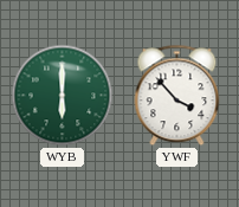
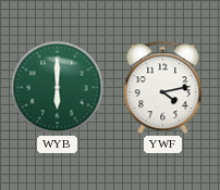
YWF: 3:53 -> 4:13
